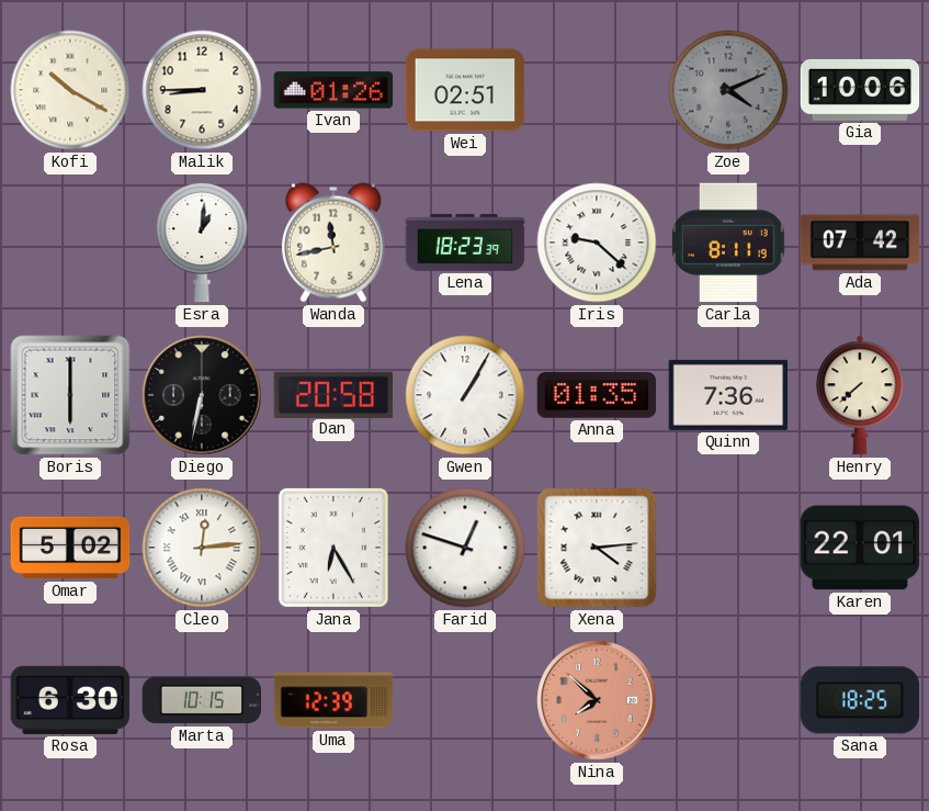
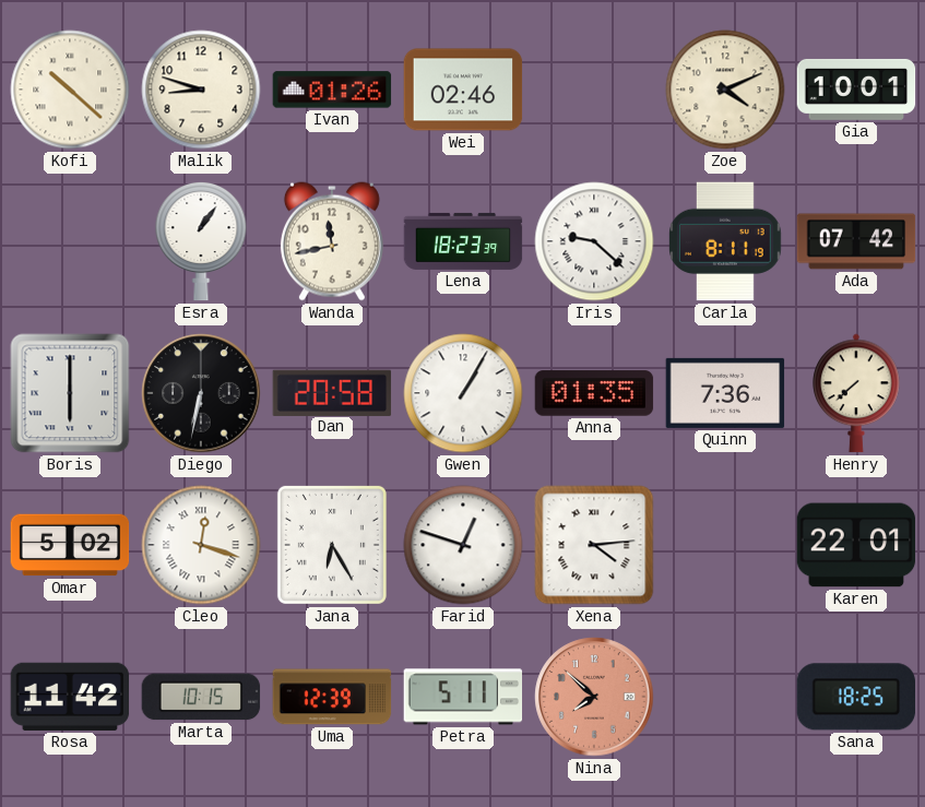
Kofi: 10:20 -> 10:22
Malik: 8:45 -> 8:48
Wei: 02:51 -> 02:46
Zoe dial: grey -> cream
Gia: 10:06 -> 10:01
Esra: 1:01 -> 1:06
Cleo: 12:14 -> 12:18
Rosa: 6:30 -> 11:42
Petra: none -> 5:11
